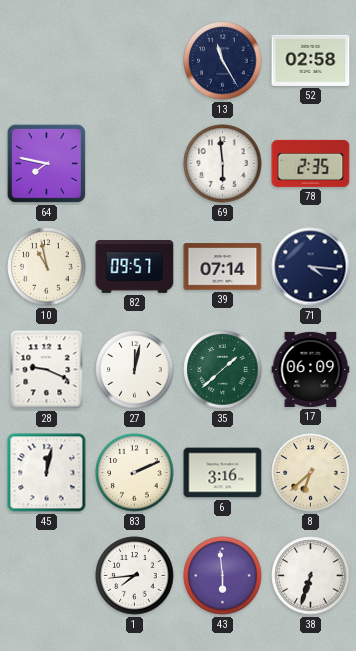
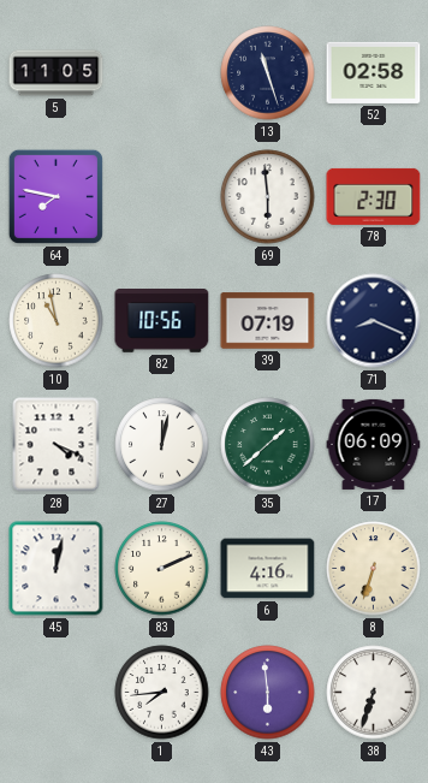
5: none -> 11:05
13: 11:25 -> 11:27
78: 2:35 -> 2:30
82: 09:57 -> 10:56
39: 07:14 -> 07:19
71: 4:16 -> 8:19
28: 9:19 -> 4:19
6: 3:16 -> 4:16
8: 6:38 -> 6:33
